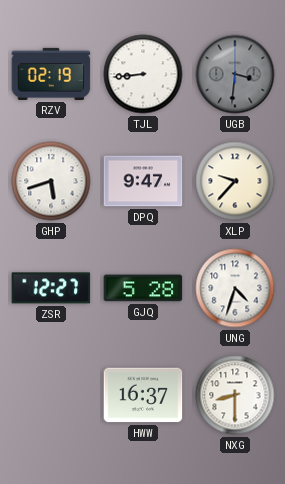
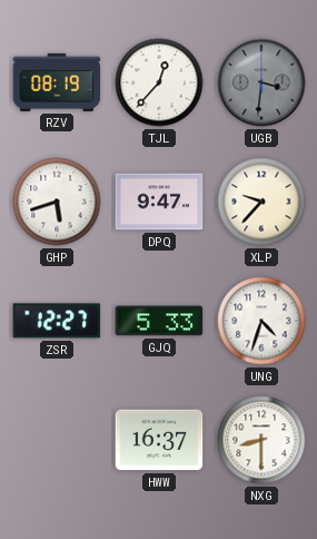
RZV: 02:19 -> 08:19
TJL: 8:44 -> 12:37
GJQ: 5:28 -> 5:33
